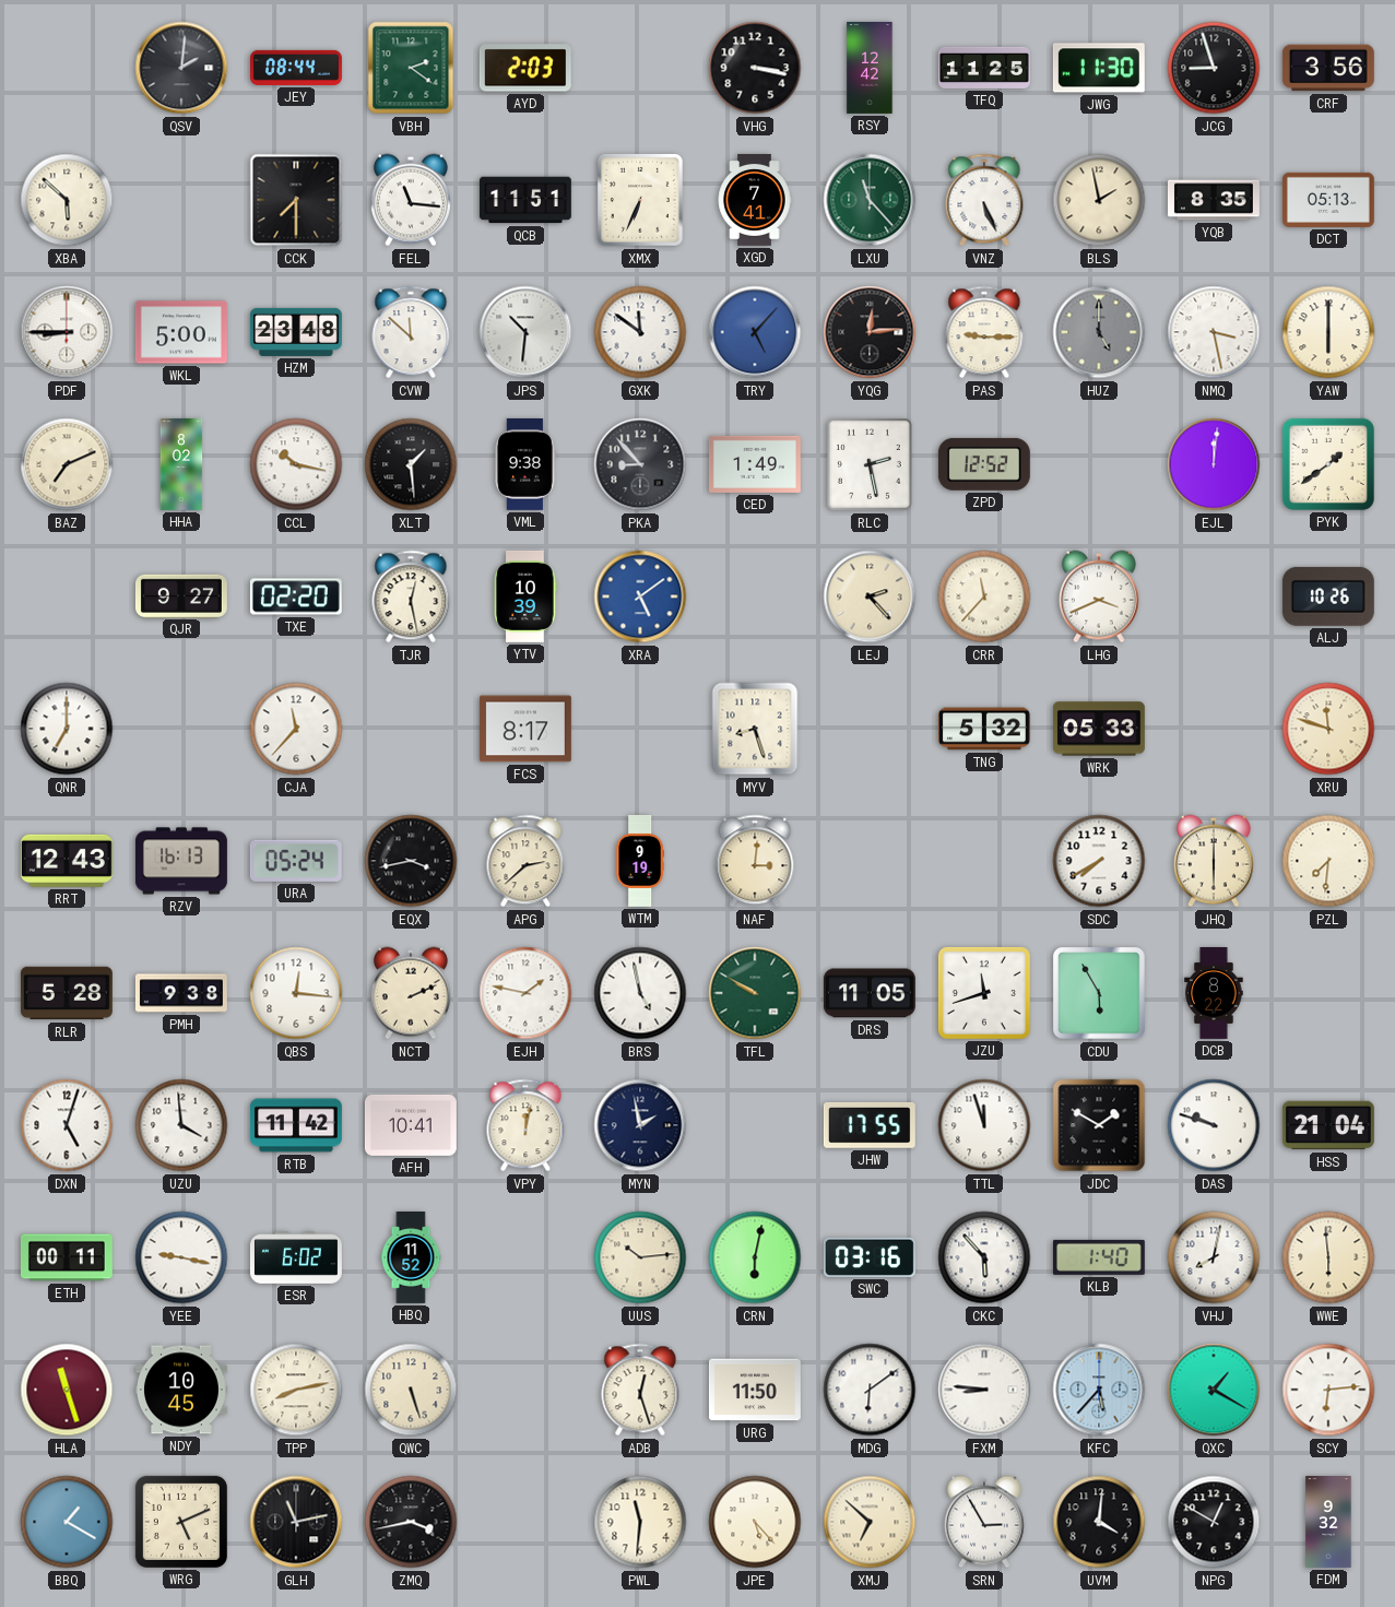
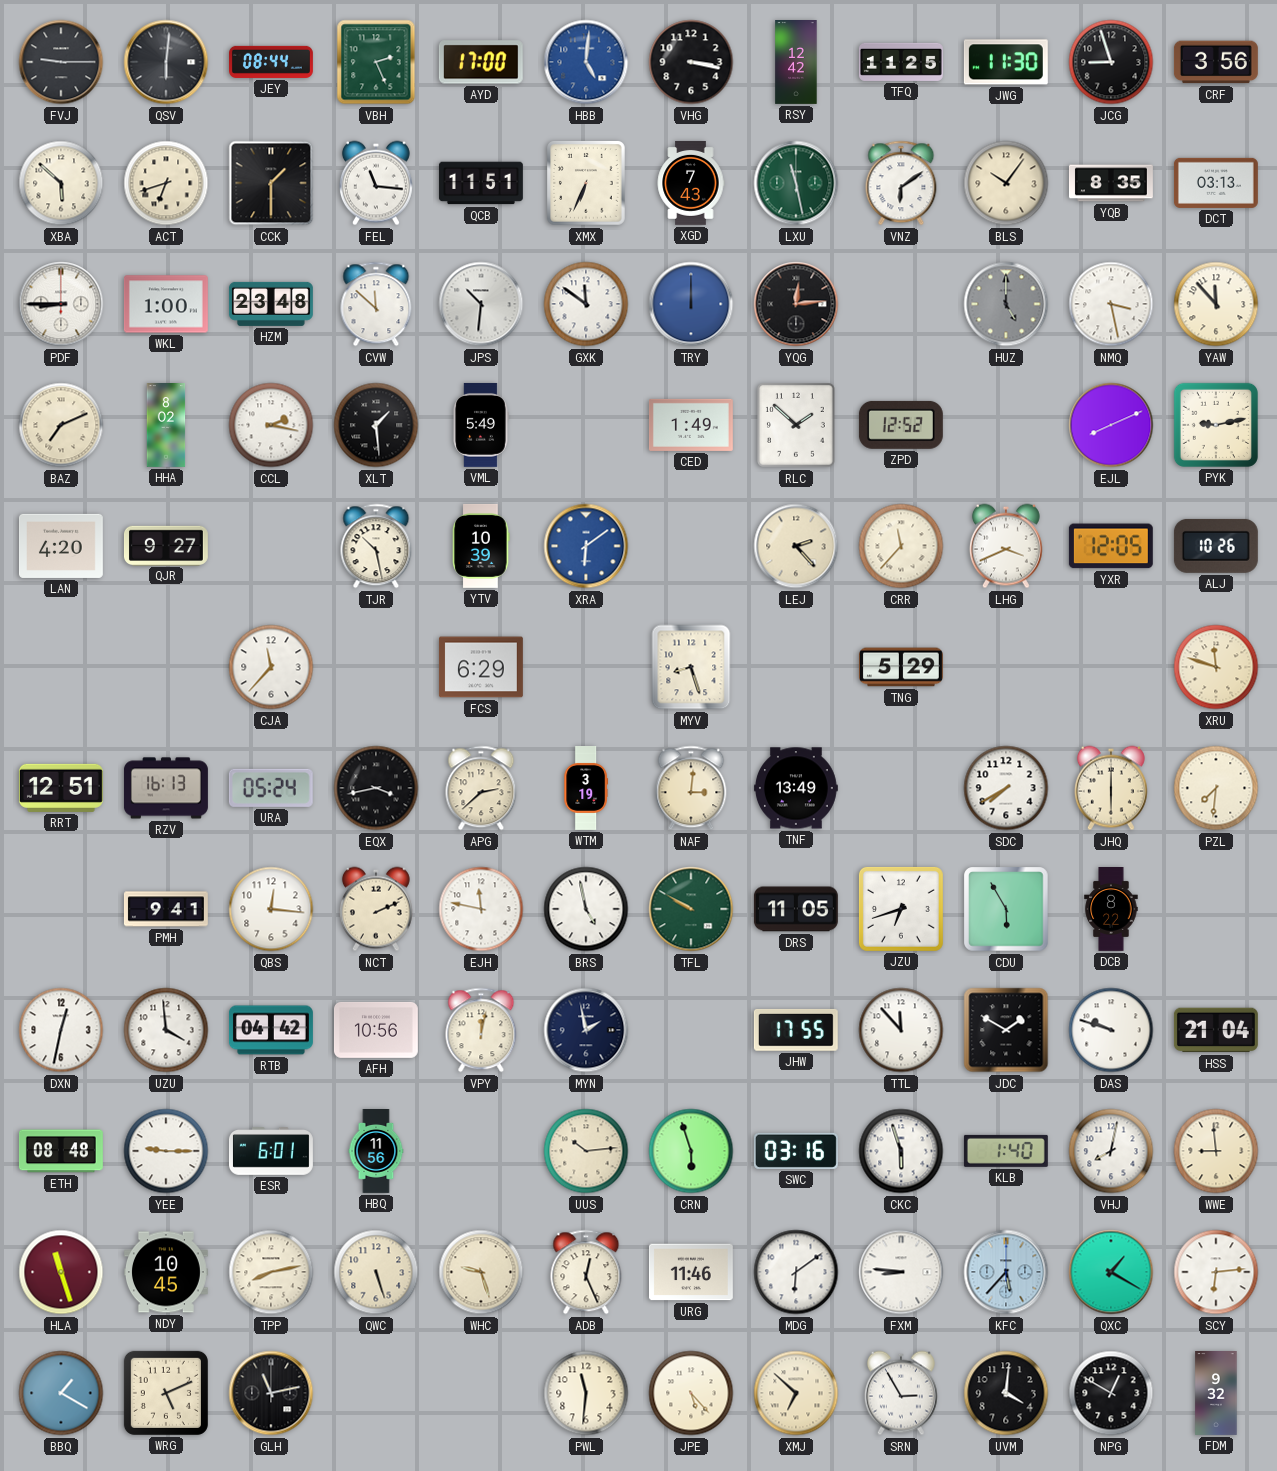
FVJ: none -> 9:15
QSV: 2:01 -> 6:01
VBH: 2:21 -> 2:26
AYD: 2:03 -> 17:00
HBB: none -> 5:01
ACT: none -> 6:42
CCK: 7:30 -> 1:30
XGD: 7:41 -> 7:43
LXU: 11:23 -> 11:28
VNZ: 5:26 -> 6:09
BLS: 1:58 -> 10:06
DCT: 05:13 -> 03:13
WKL: 5:00 -> 1:00
TRY: 5:07 -> 12:00
PAS: 9:15 -> none
YAW: 6:00 -> 11:53
CCL: 10:17 -> 2:17
VML: 9:38 -> 5:49
PKA: 8:53 -> none
RLC: 2:28 -> 1:52
EJL: 12:01 -> 8:11
PYK: 1:39 -> 9:13
LAN: none -> 4:20
TXE: 02:20 -> none
TJR: 12:28 -> 10:28
XRA: 5:09 -> 6:09
YXR: none -> 12:05
QNR: 7:00 -> none
FCS: 8:17 -> 6:29
TNG: 5:32 -> 5:29
WRK: 05:33 -> none
RRT: 12:43 -> 12:51
WTM: 9:19 -> 3:19
TNF: none -> 13:49
RLR: 5:28 -> none
PMH: 9:38 -> 9:41
EJH: 1:47 -> 11:47
JZU: 11:42 -> 6:42
DXN: 5:03 -> 12:32
RTB: 11:42 -> 04:42
AFH: 10:41 -> 10:56
TTL: 11:57 -> 11:53
ETH: 00:11 -> 08:48
YEE: 9:17 -> 9:15
ESR: 6:02 -> 6:01
HBQ: 11:52 -> 11:56
CRN: 6:02 -> 5:57
CKC: 5:53 -> 5:57
WWE: 5:59 -> 8:59
WHC: none -> 9:27
ADB: 12:27 -> 12:26
URG: 11:50 -> 11:46
ZMQ: 3:43 -> none
